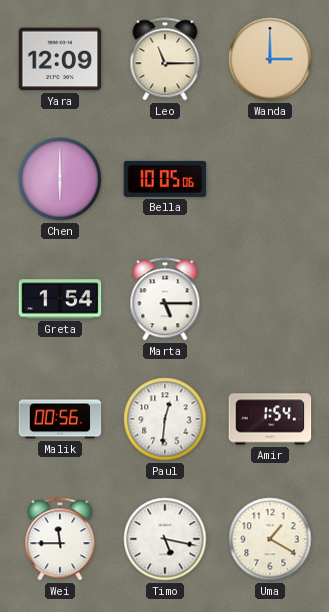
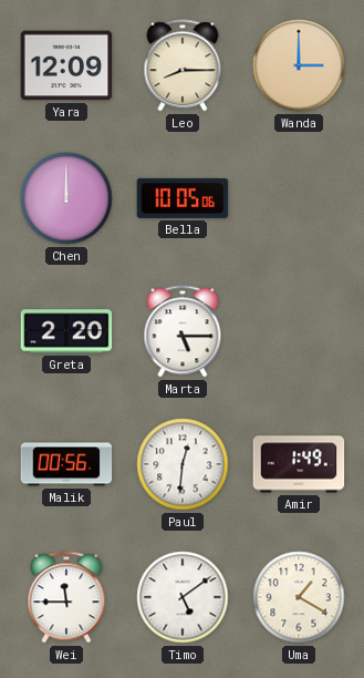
Leo: 11:15 -> 8:15
Chen: 6:00 -> 12:00
Greta: 1:54 -> 2:20
Amir: 1:54 -> 1:49
Timo: 5:17 -> 5:09
